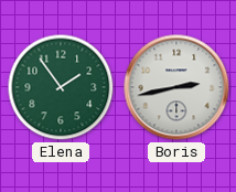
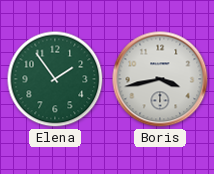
Boris: 2:43 -> 3:43
